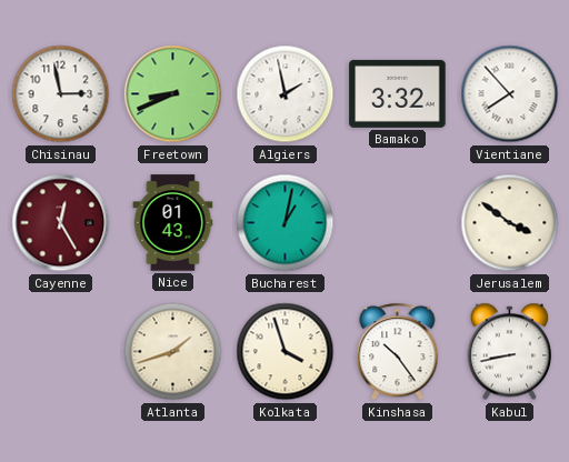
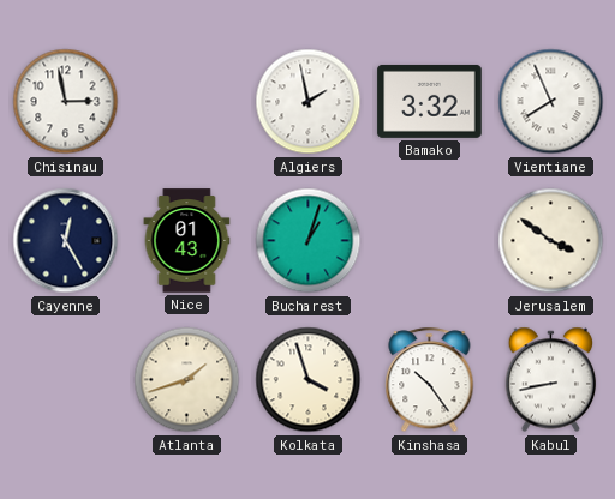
Freetown: 8:41 -> none
Vientiane: 7:53 -> 7:56
Cayenne dial: burgundy -> navy
Bucharest: 1:02 -> 1:03
